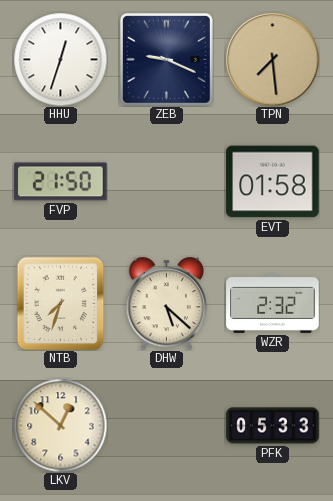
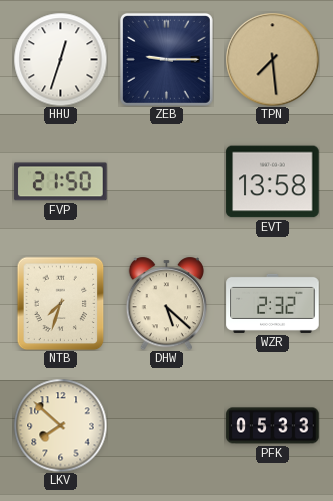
ZEB: 9:19 -> 9:15
EVT: 01:58 -> 13:58
LKV: 12:52 -> 7:52
